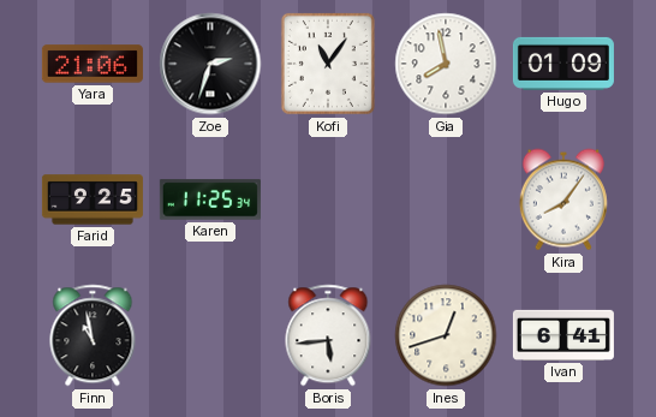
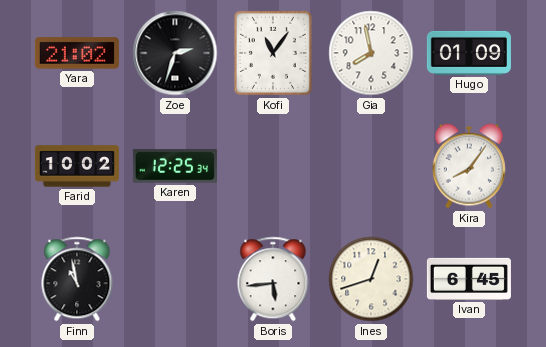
Yara: 21:06 -> 21:02
Farid: 9:25 -> 10:02
Karen: 11:25 -> 12:25
Ivan: 6:41 -> 6:45
